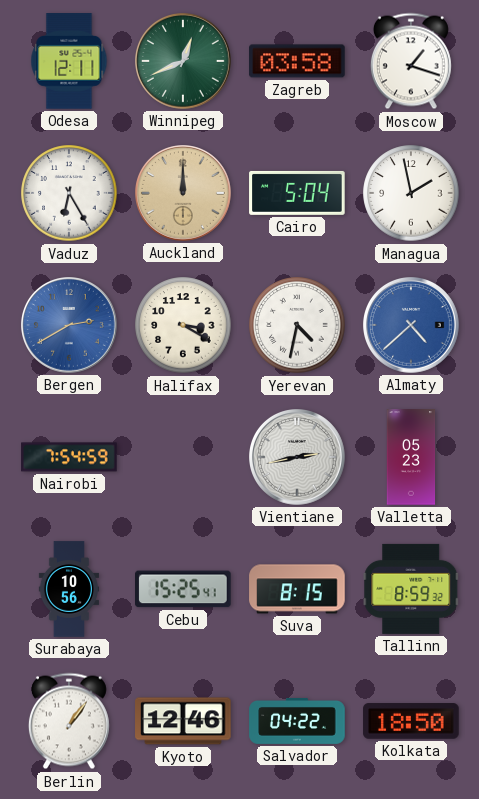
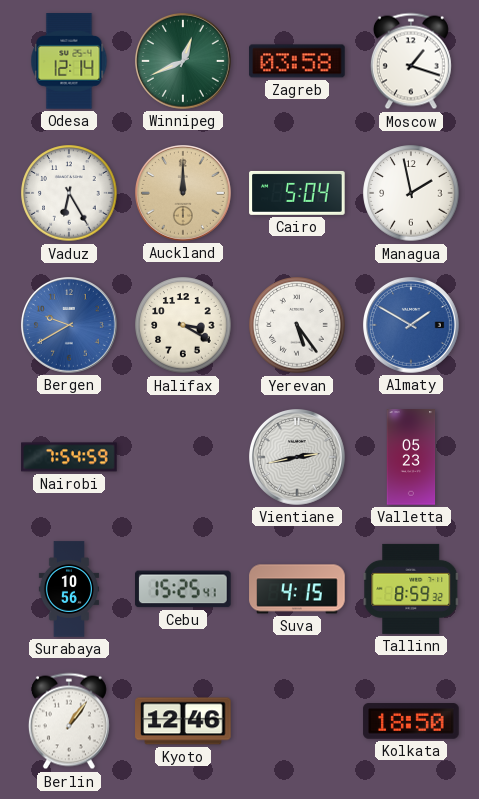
Odesa: 12:11 -> 12:14
Bergen: 2:40 -> 9:40
Yerevan: 4:32 -> 5:24
Almaty: 4:38 -> 1:50
Suva: 8:15 -> 4:15
Salvador: 04:22 -> none
